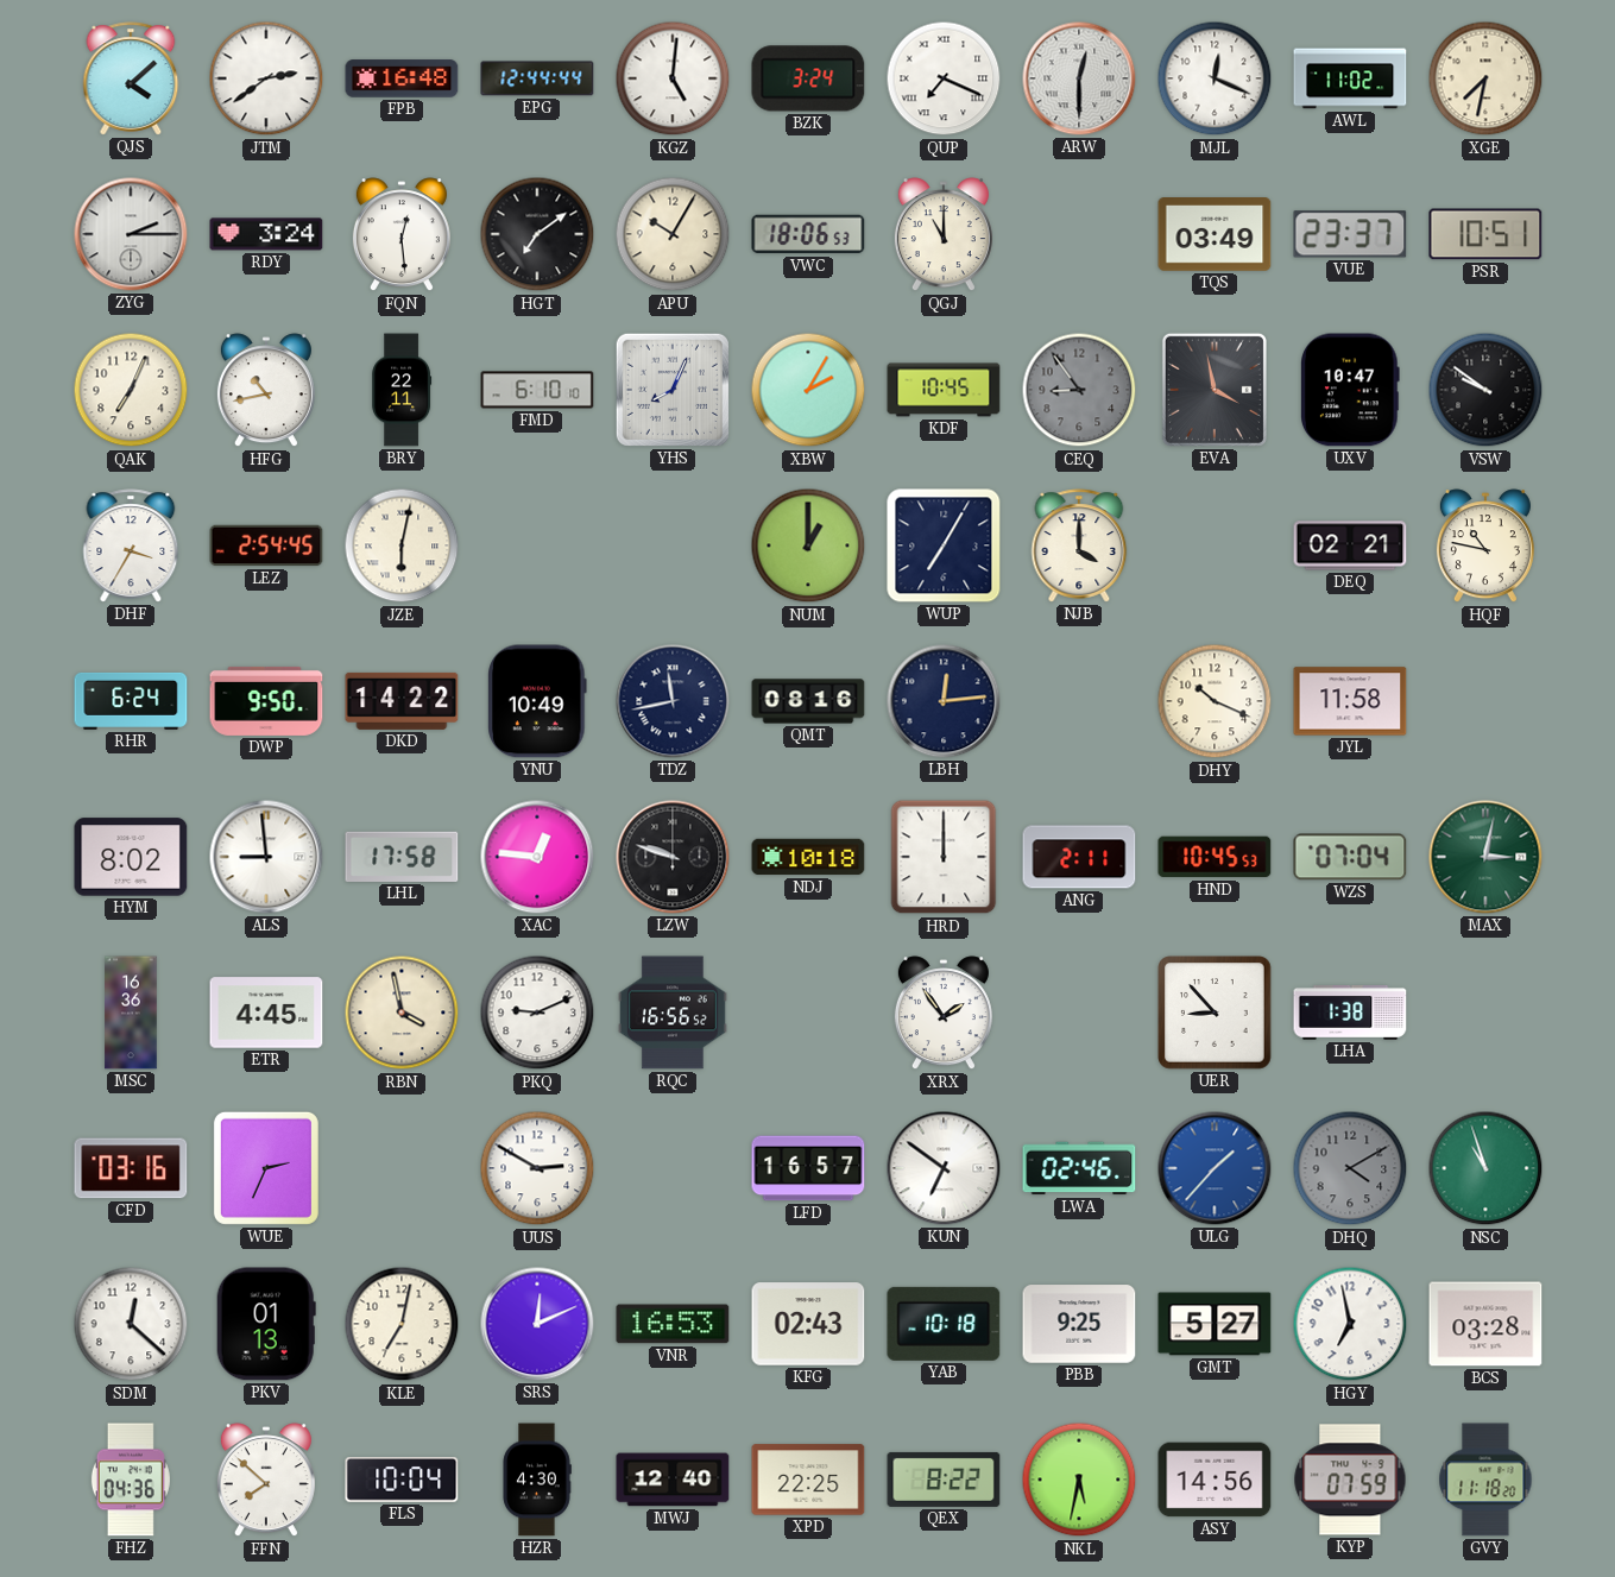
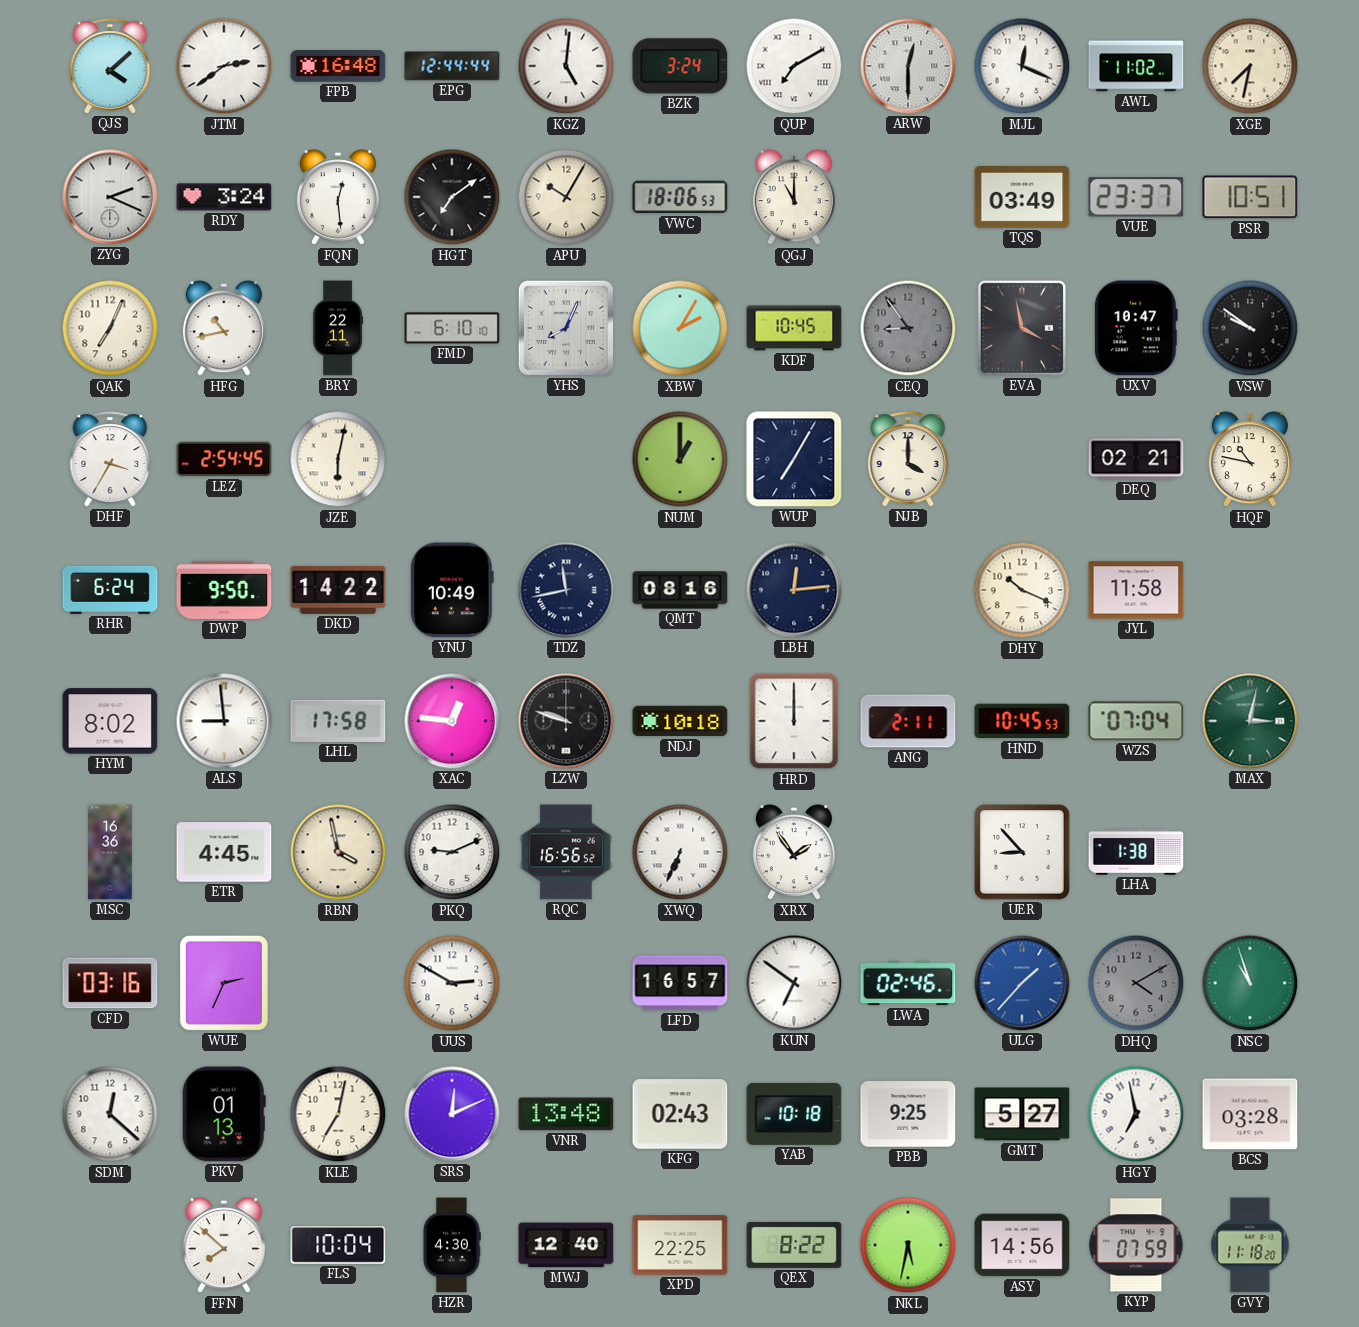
QUP: 7:19 -> 7:10
ZYG: 2:15 -> 2:19
XWQ: none -> 6:34
VNR: 16:53 -> 13:48
FHZ: 04:36 -> none
